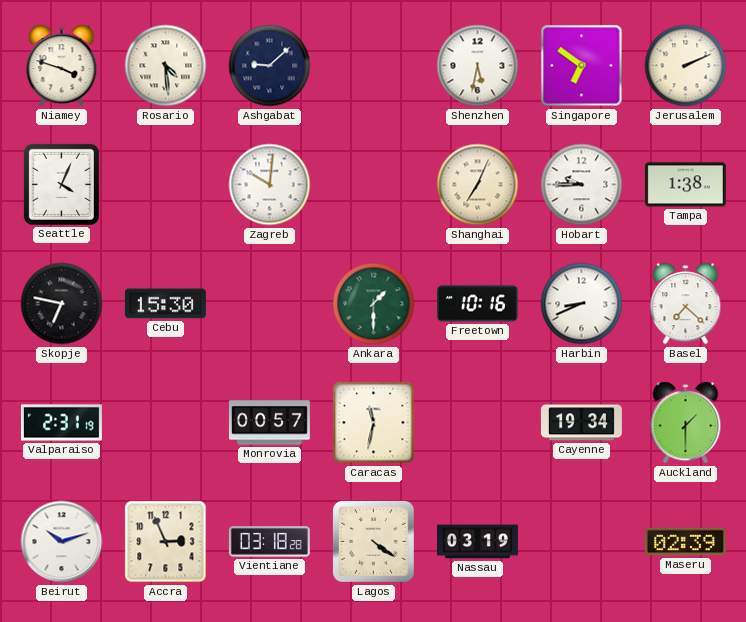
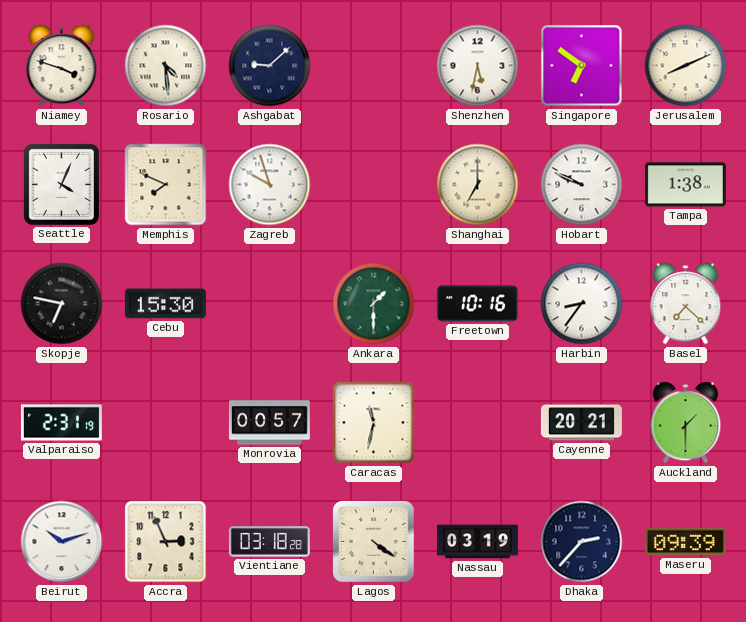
Jerusalem: 2:11 -> 8:11
Memphis: none -> 7:49
Zagreb: 10:01 -> 9:57
Shanghai: 7:04 -> 7:00
Hobart: 9:45 -> 9:49
Harbin: 8:41 -> 8:36
Cayenne: 19:34 -> 20:21
Dhaka: none -> 2:37
Maseru: 02:39 -> 09:39
